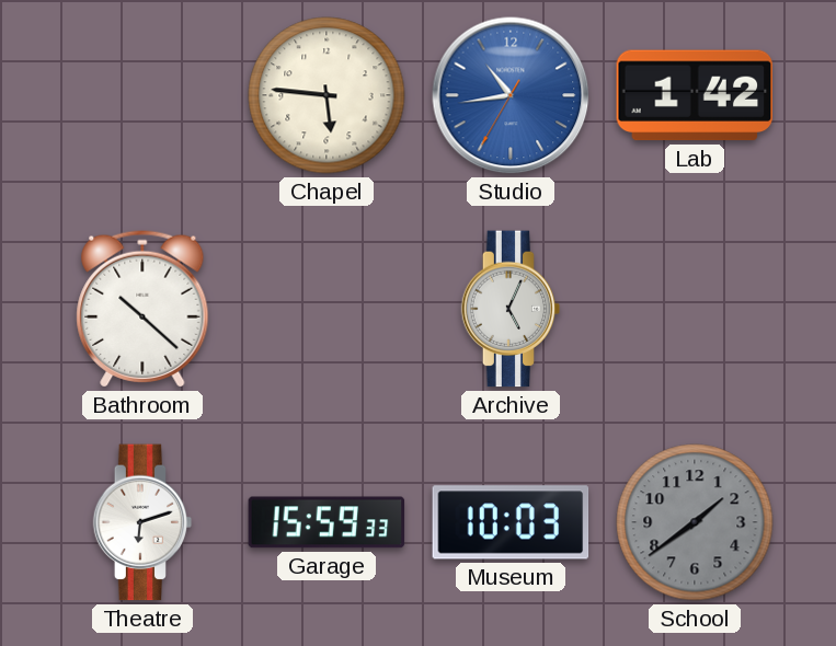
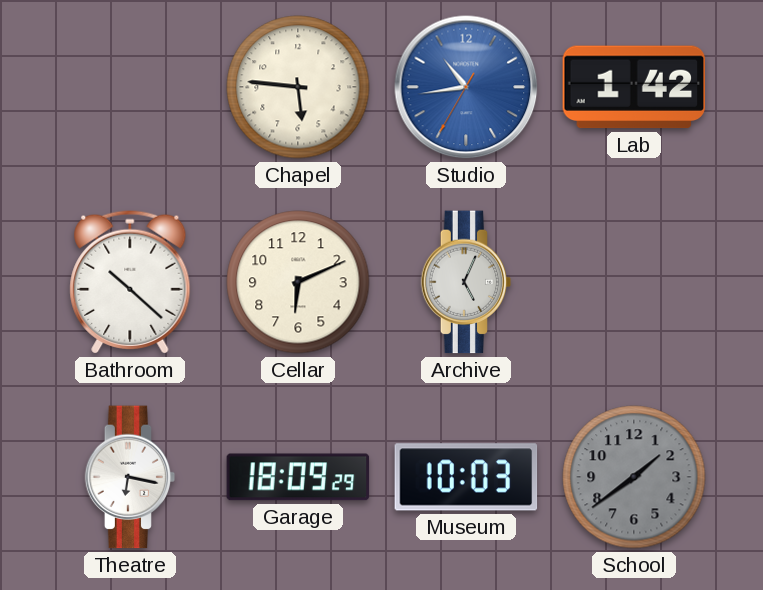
Cellar: none -> 6:11
Theatre: 6:12 -> 6:17
Garage: 15:59 -> 18:09
